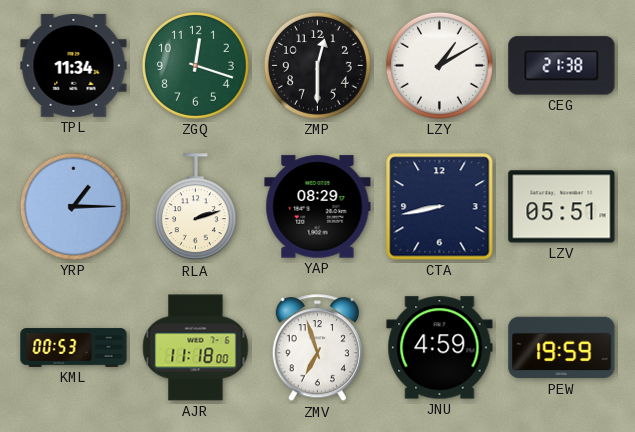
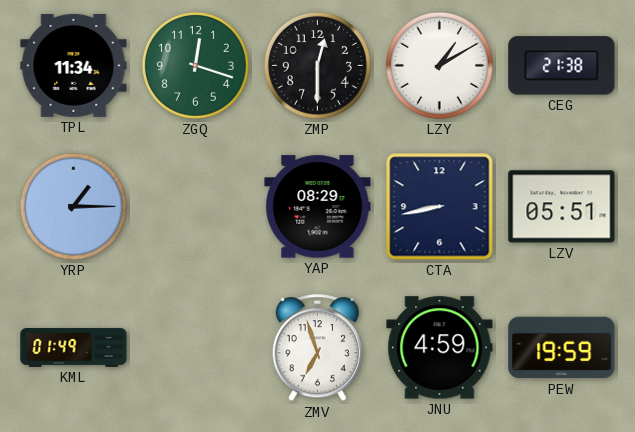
RLA: 2:12 -> none
KML: 00:53 -> 01:49
AJR: 11:18 -> none
